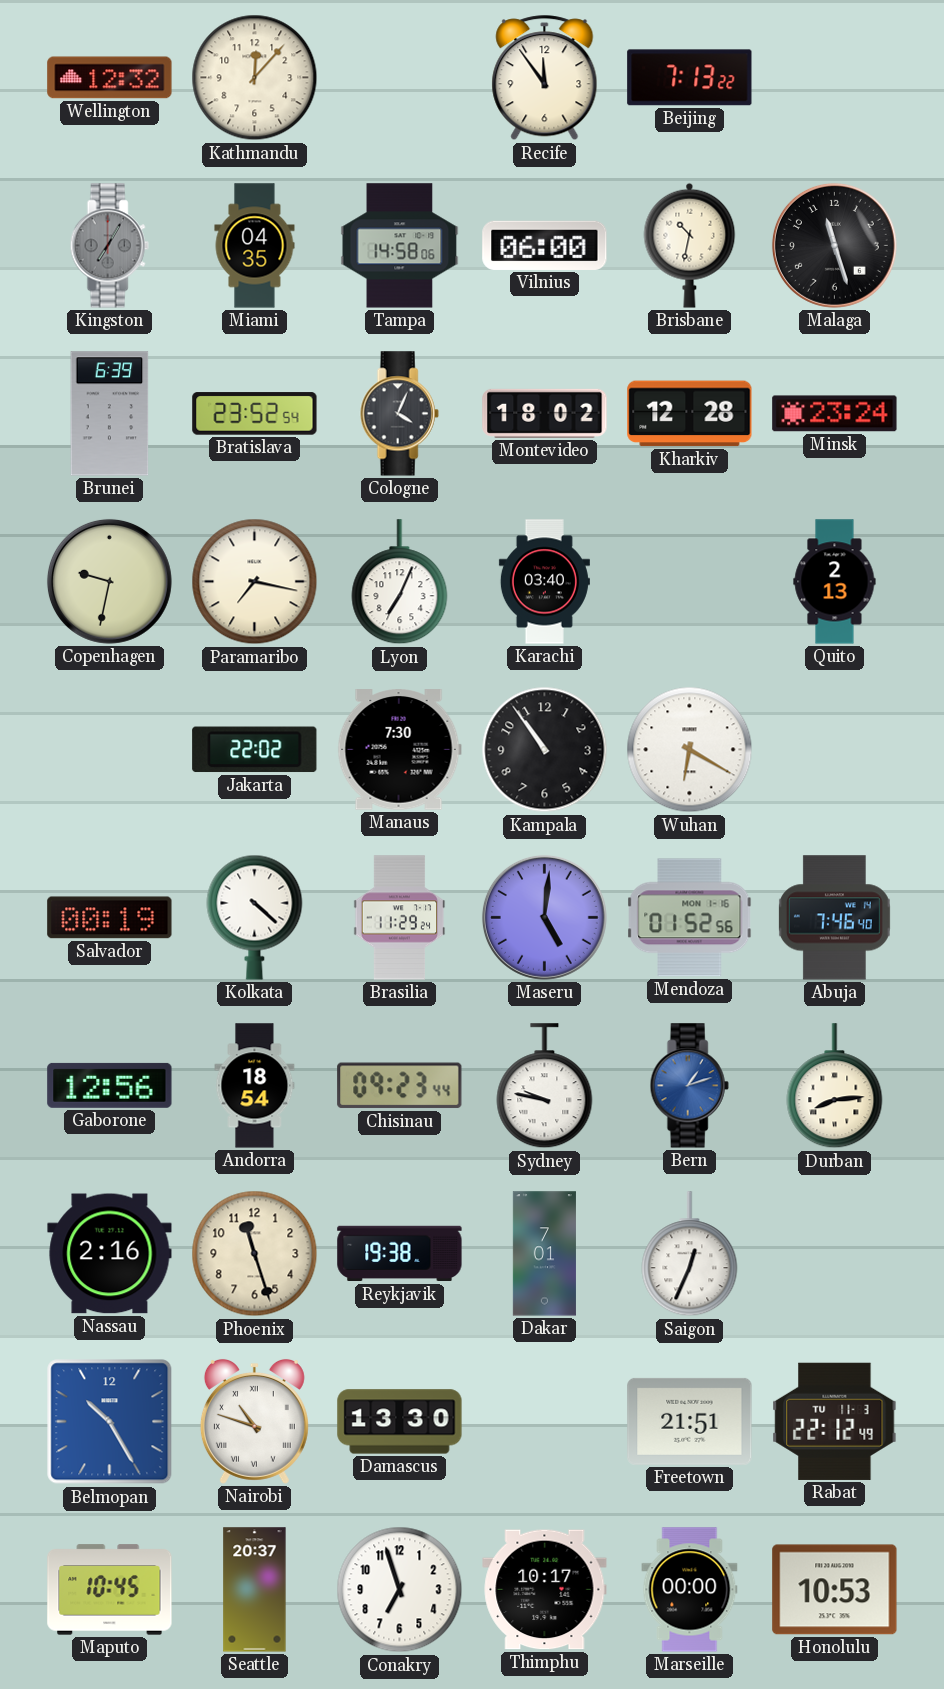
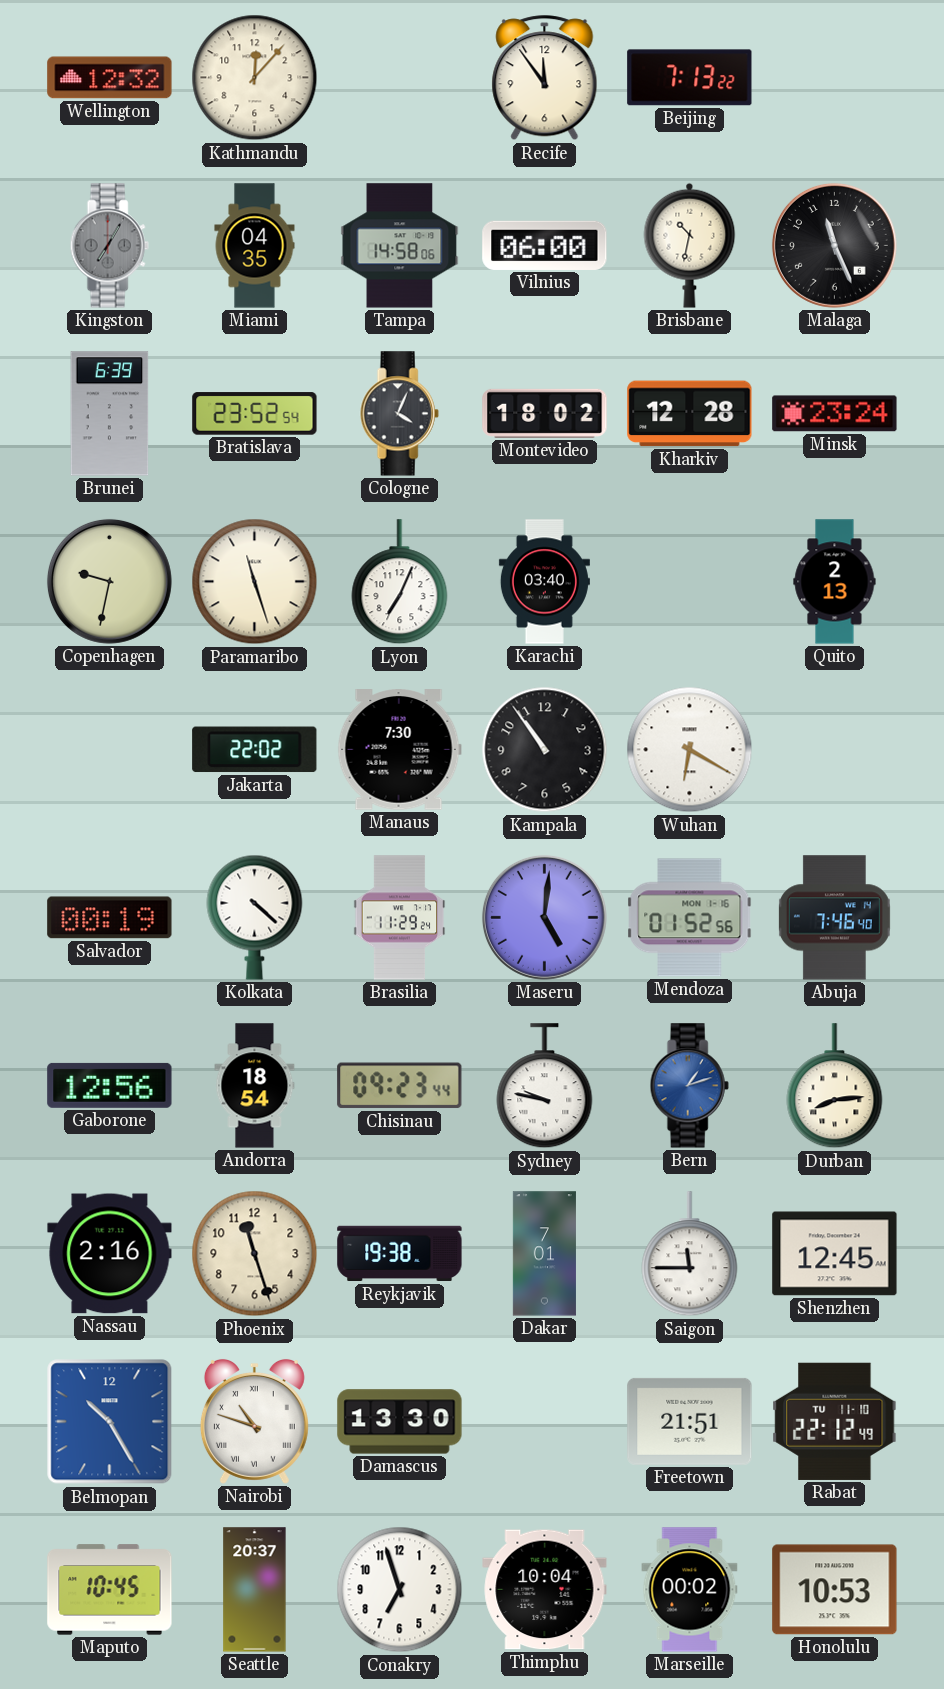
Malaga: 11:27 -> 11:26
Paramaribo: 7:17 -> 11:27
Saigon: 12:34 -> 11:45
Shenzhen: none -> 12:45
Rabat date: TU 11-3 -> TU 11-10
Thimphu: 10:17 -> 10:04
Marseille: 00:00 -> 00:02
